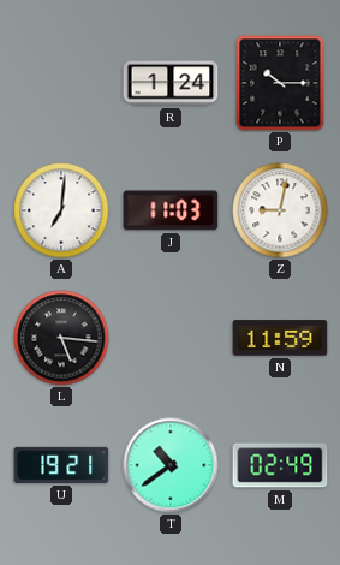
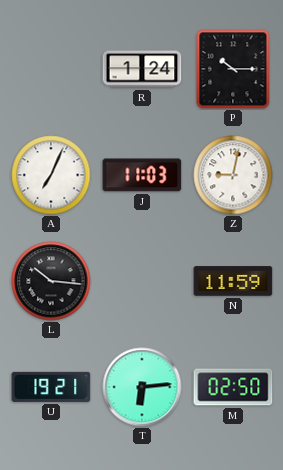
A: 7:01 -> 7:04
L: 5:16 -> 10:16
T: 10:39 -> 6:14
M: 02:49 -> 02:50
